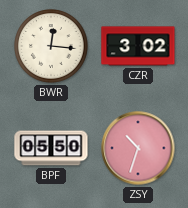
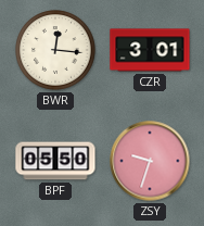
CZR: 3:02 -> 3:01
ZSY: 10:33 -> 9:33
